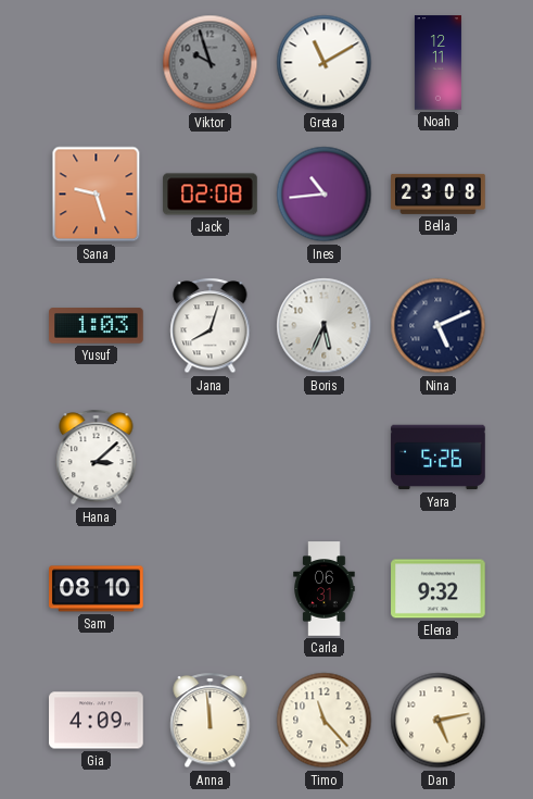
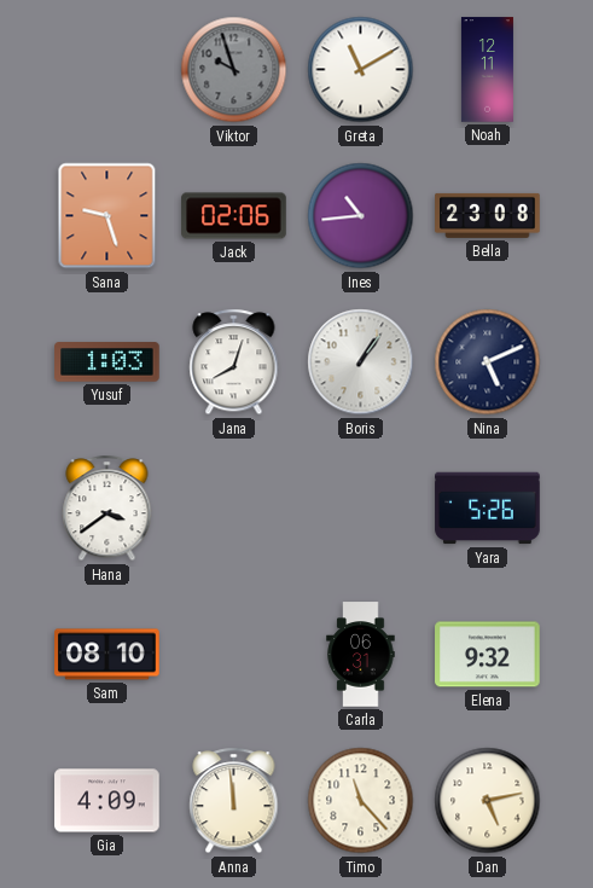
Jack: 02:08 -> 02:06
Boris: 5:34 -> 1:06
Hana: 3:08 -> 3:39
